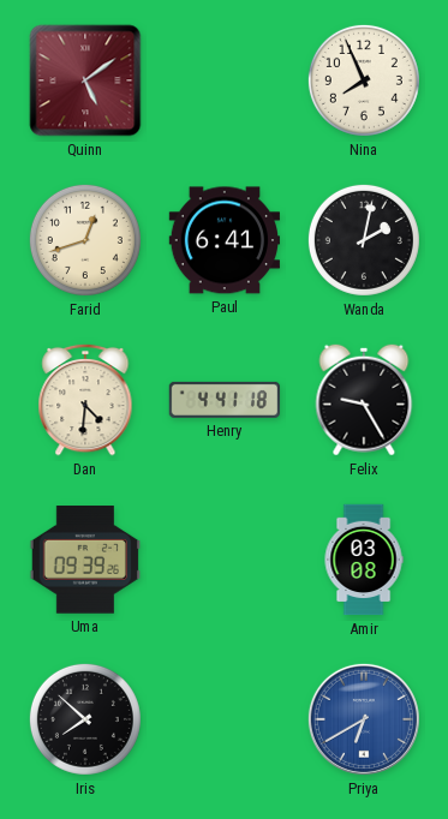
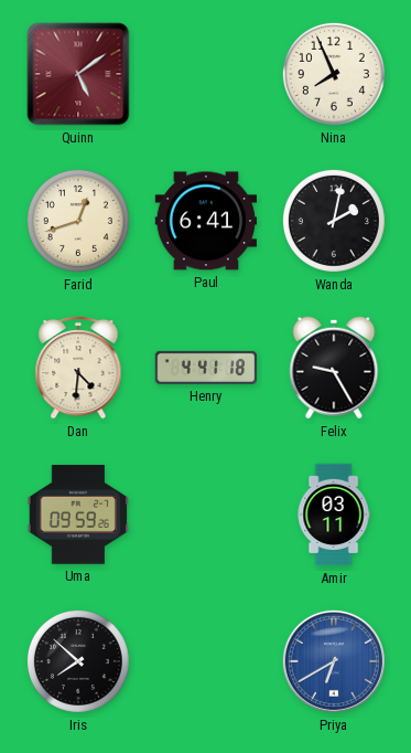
Uma: 09:39 -> 09:59
Amir: 03:08 -> 03:11
